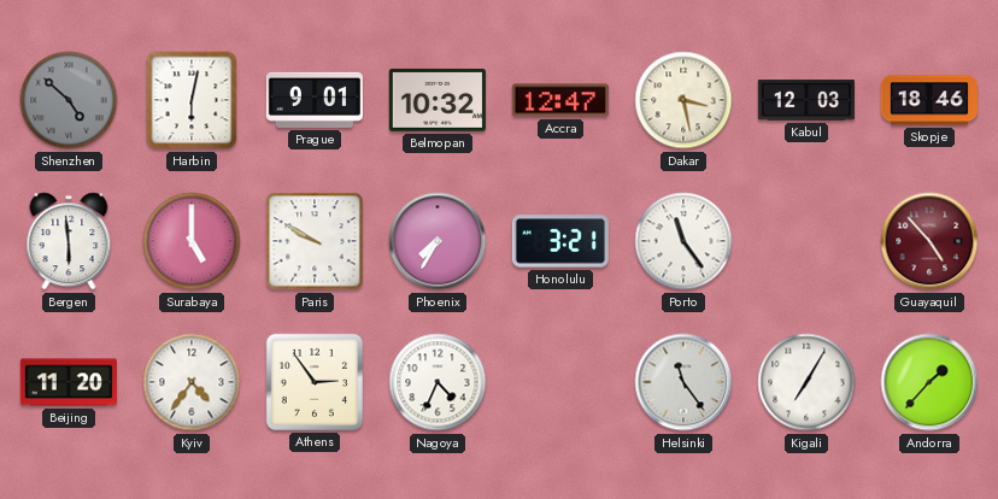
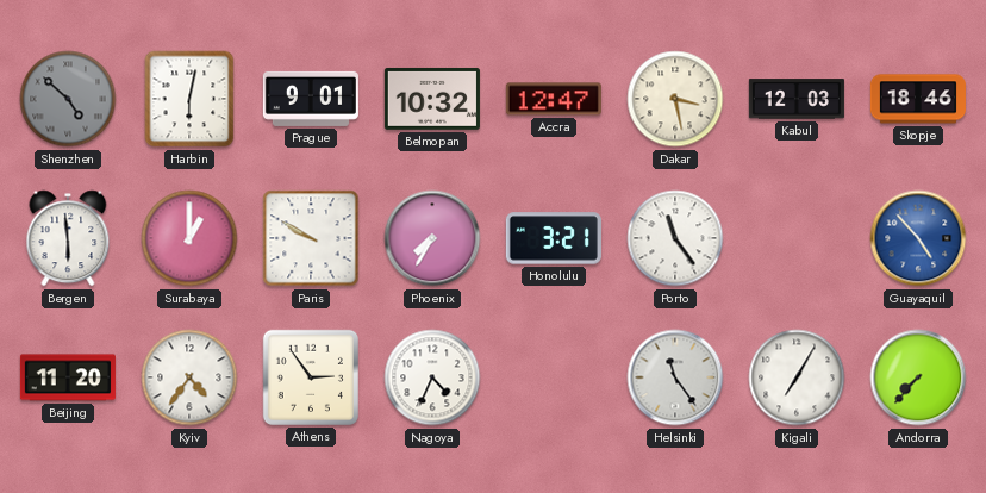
Surabaya: 5:00 -> 1:00
Guayaquil dial: burgundy -> blue
Andorra: 1:37 -> 7:37
